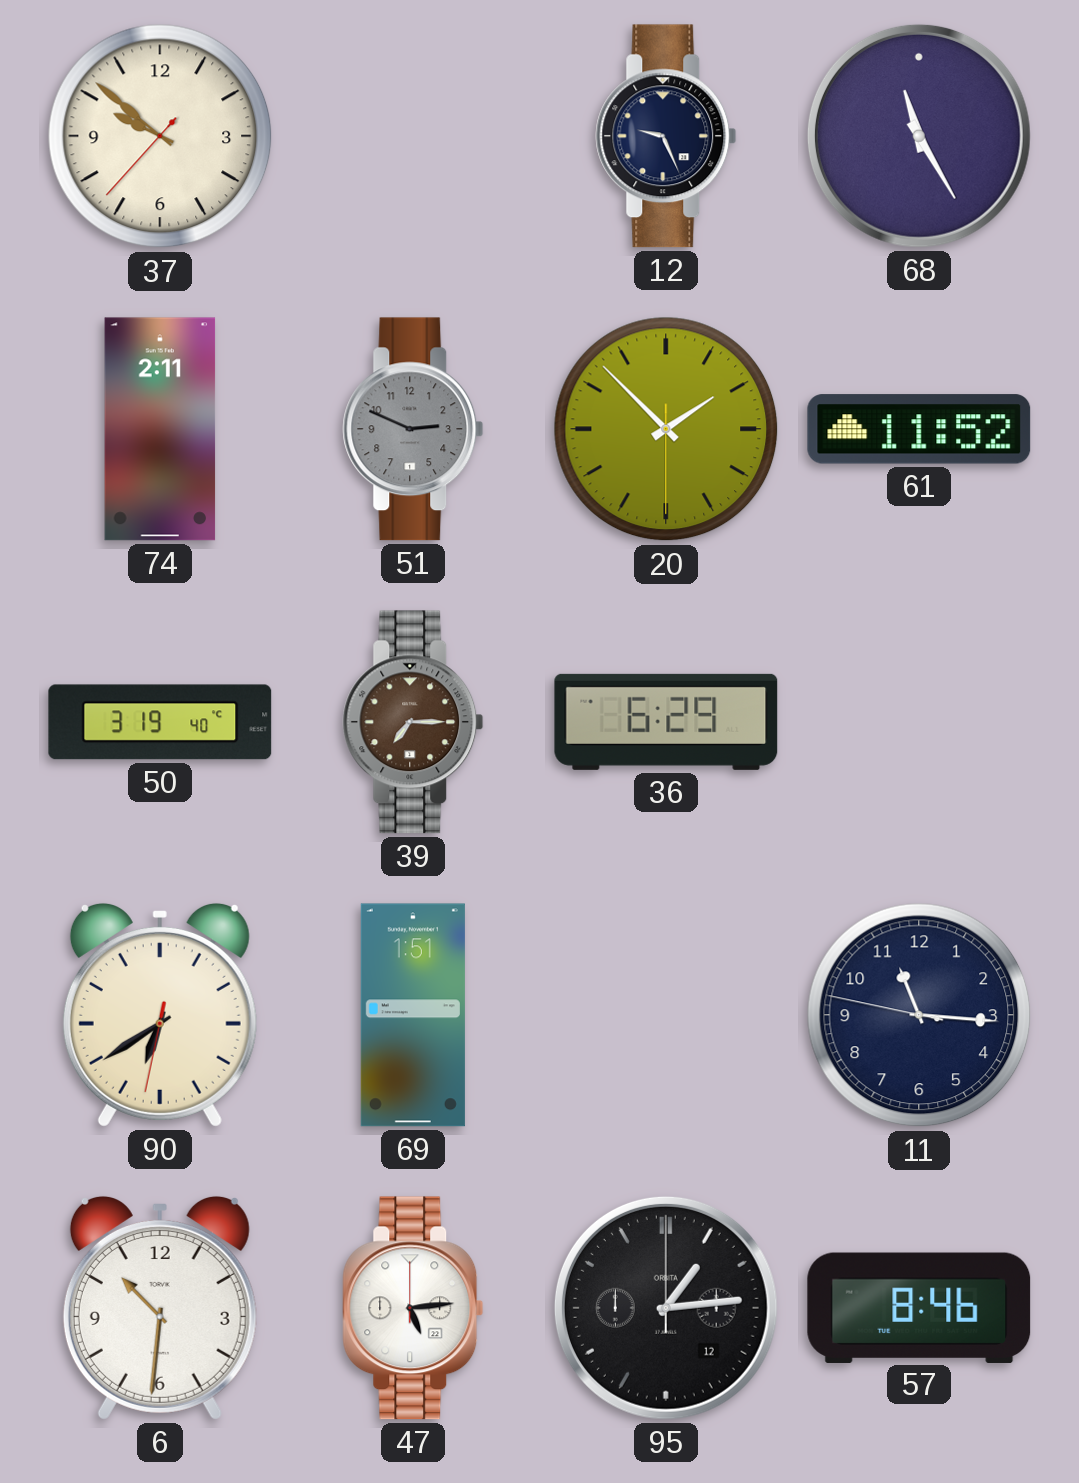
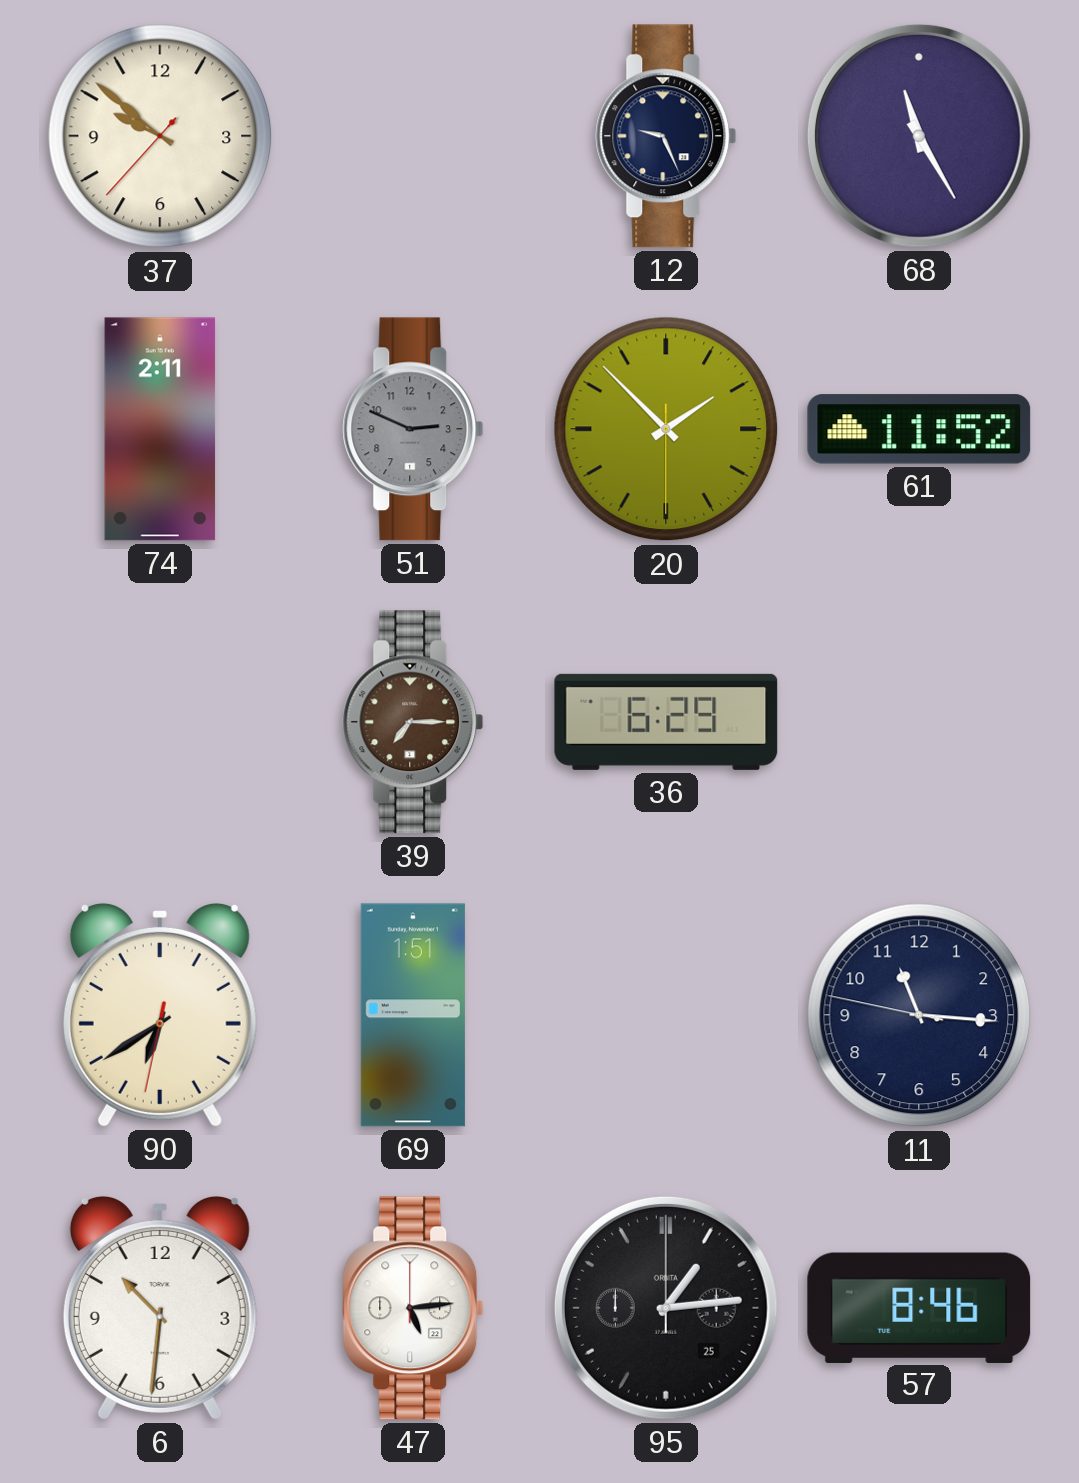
50: 3:19 -> none
95 date: 12 -> 25
